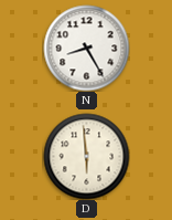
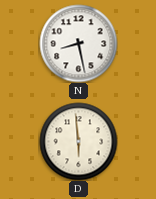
N: 8:25 -> 8:28
